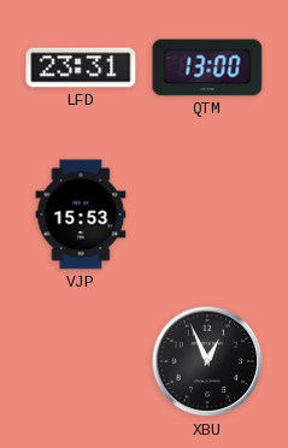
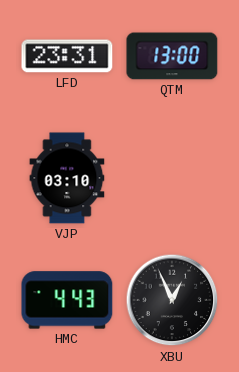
VJP: 15:53 -> 03:10
HMC: none -> 4:43
